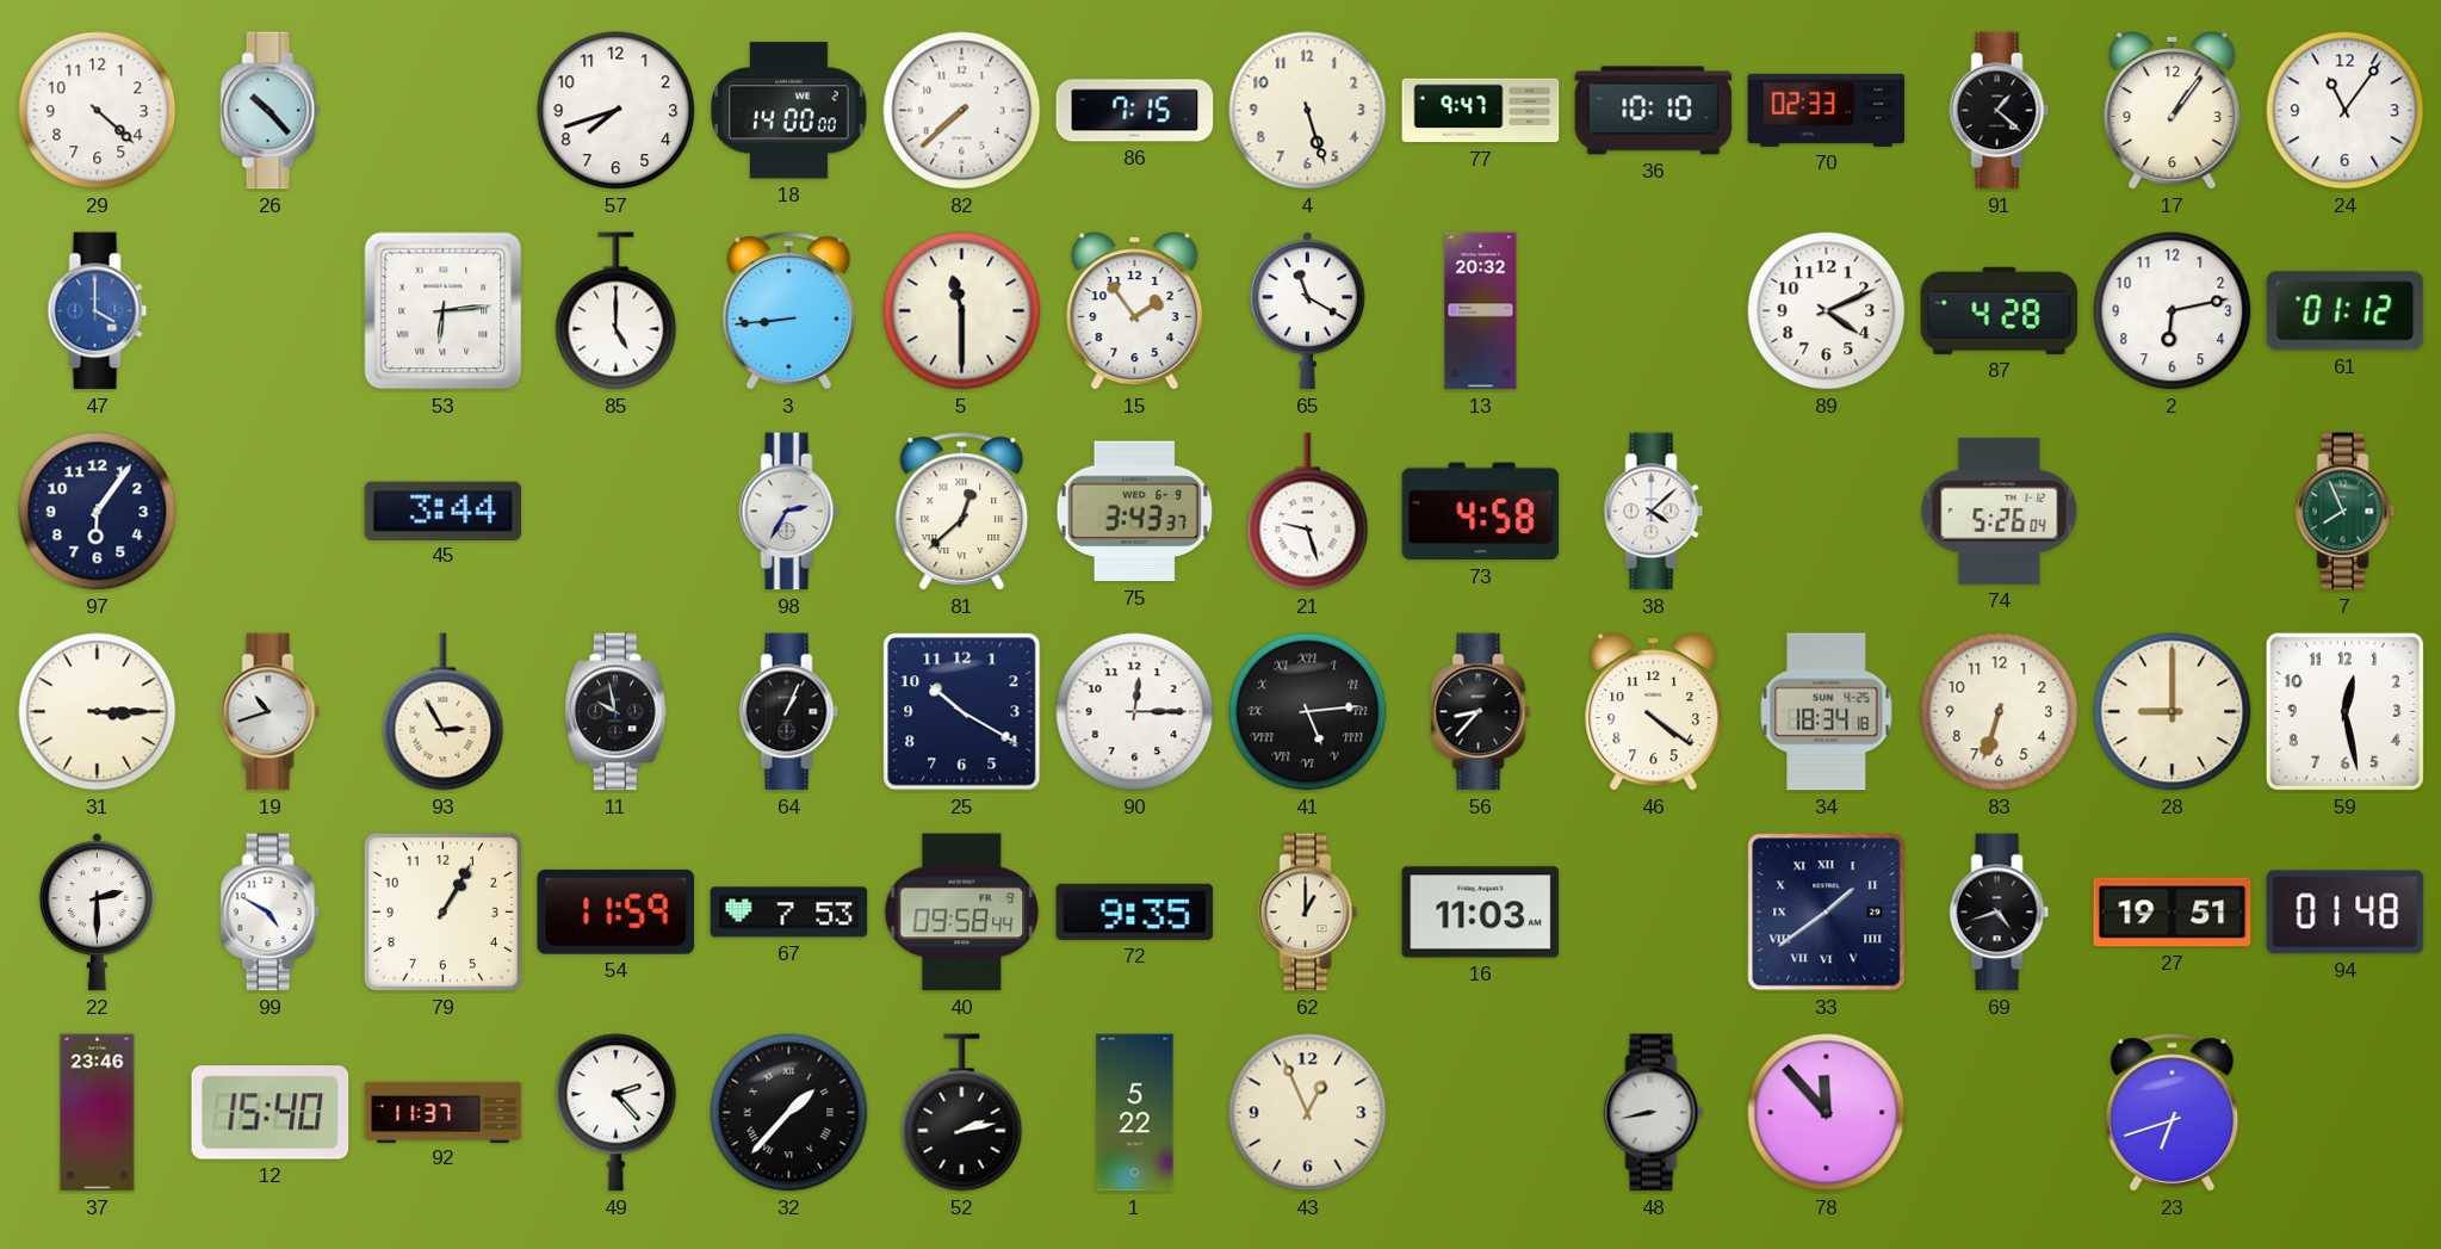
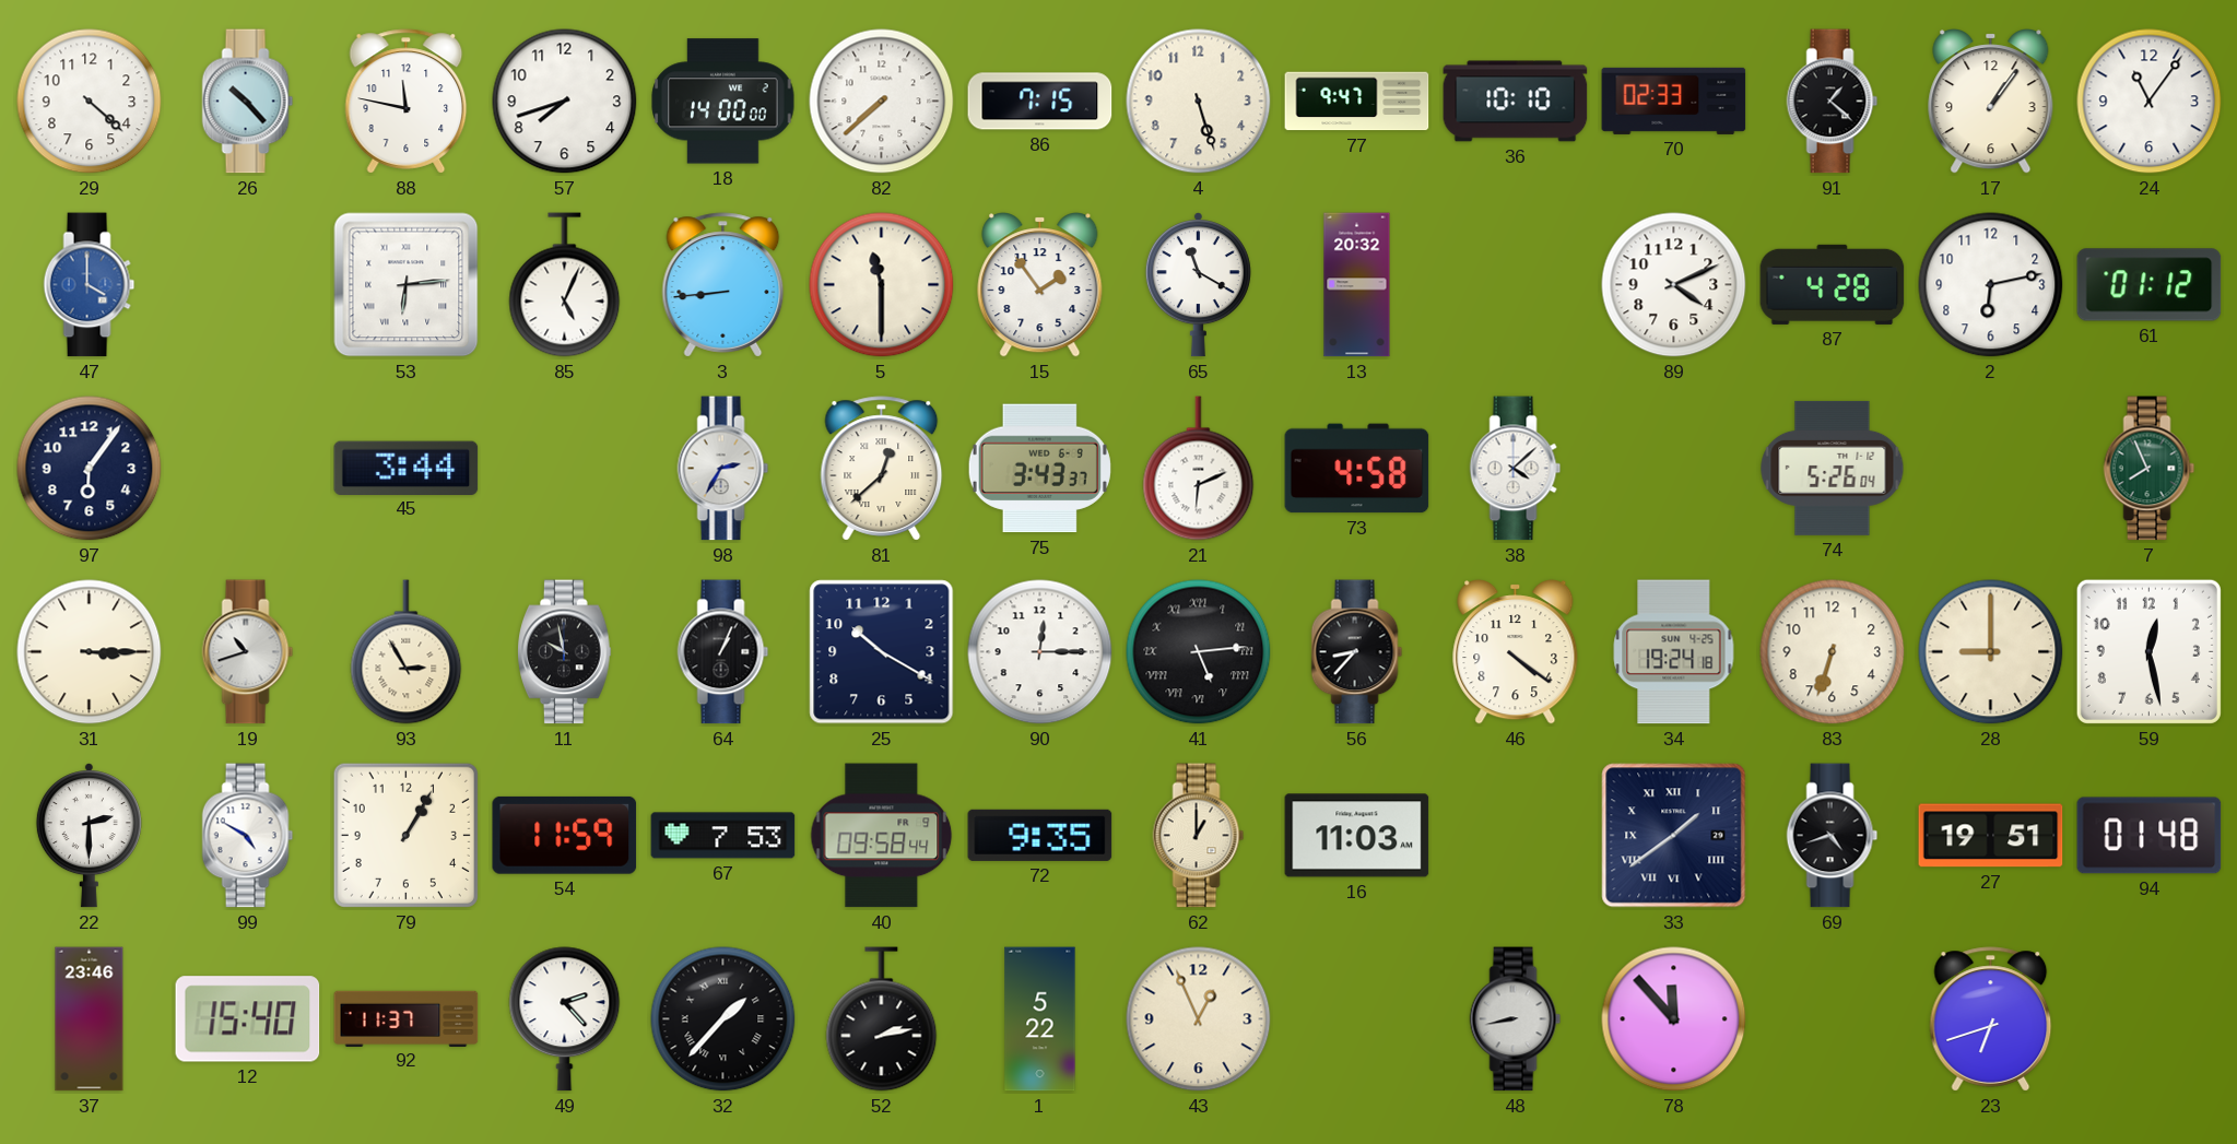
88: none -> 11:47
85: 5:00 -> 5:04
21: 9:27 -> 6:11
34: 18:34 -> 19:24
